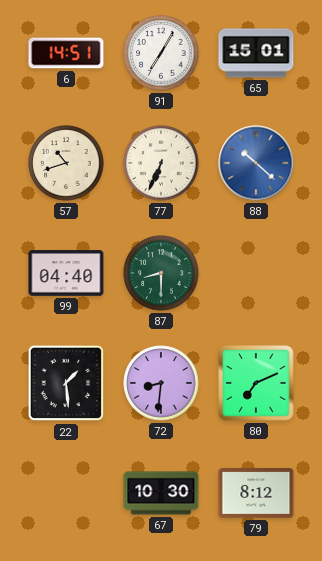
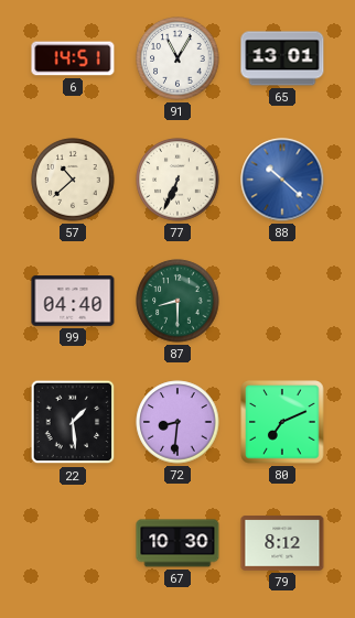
91: 7:05 -> 11:05
65: 15:01 -> 13:01
57: 10:42 -> 10:38
